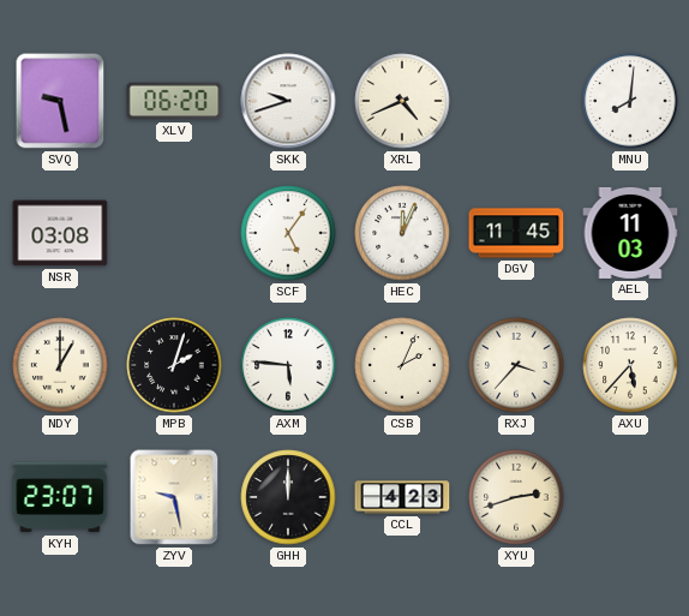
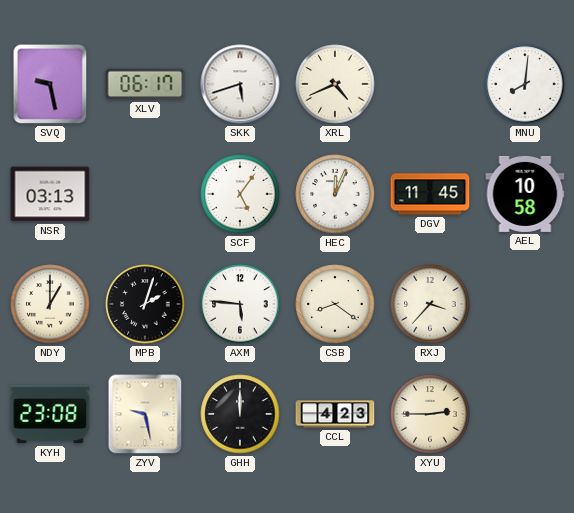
XLV: 06:20 -> 06:17
SKK: 9:42 -> 5:42
NSR: 03:08 -> 03:13
AEL: 11:03 -> 10:58
CSB: 2:04 -> 8:21
AXU: 5:37 -> none
KYH: 23:07 -> 23:08
XYU: 2:42 -> 2:45
